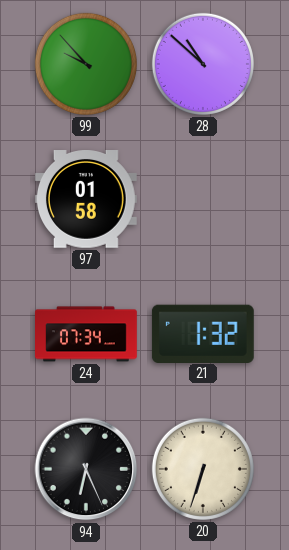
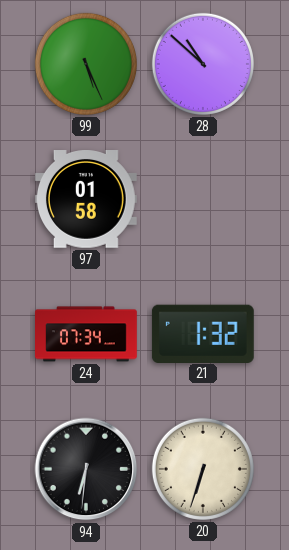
99: 9:53 -> 5:26
94: 6:26 -> 6:31
